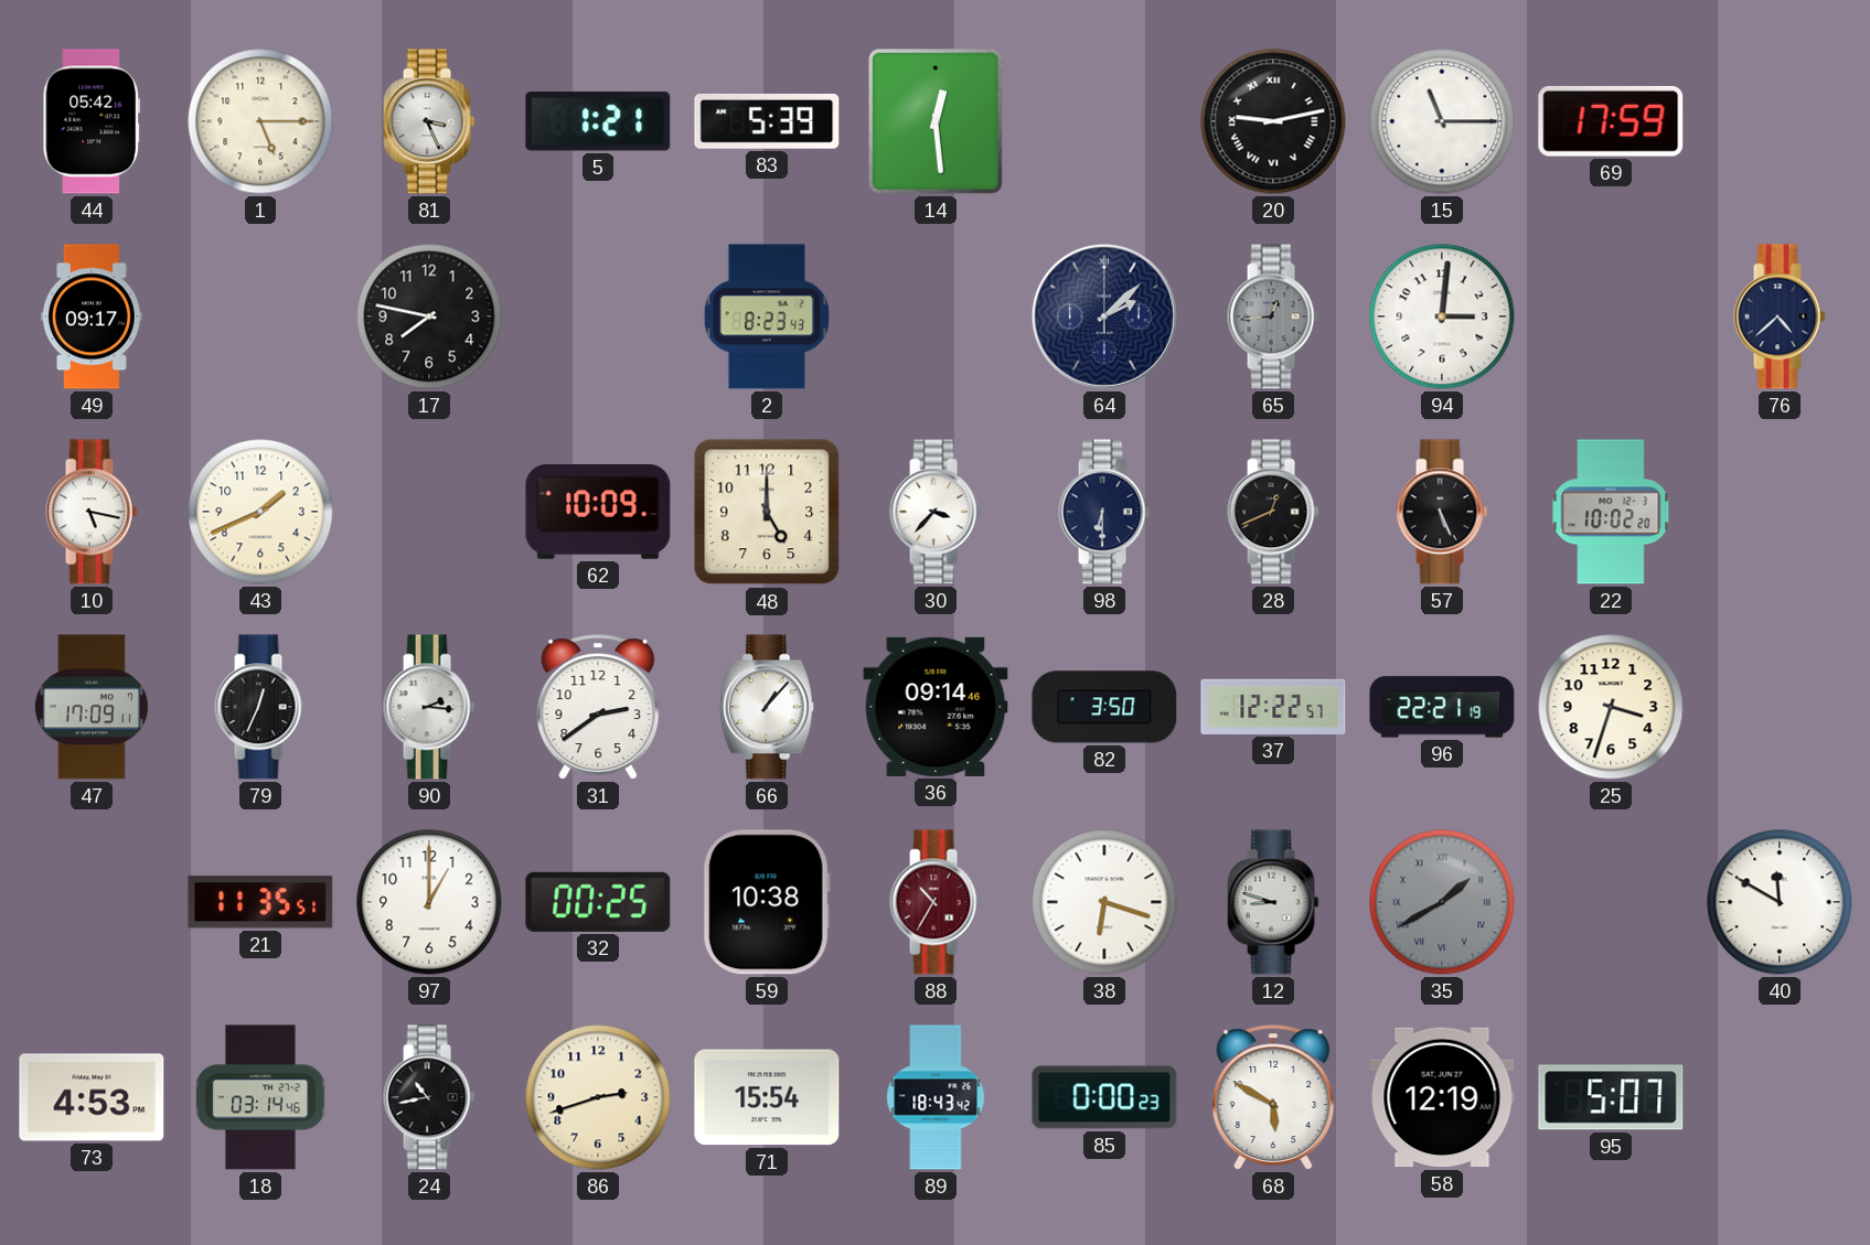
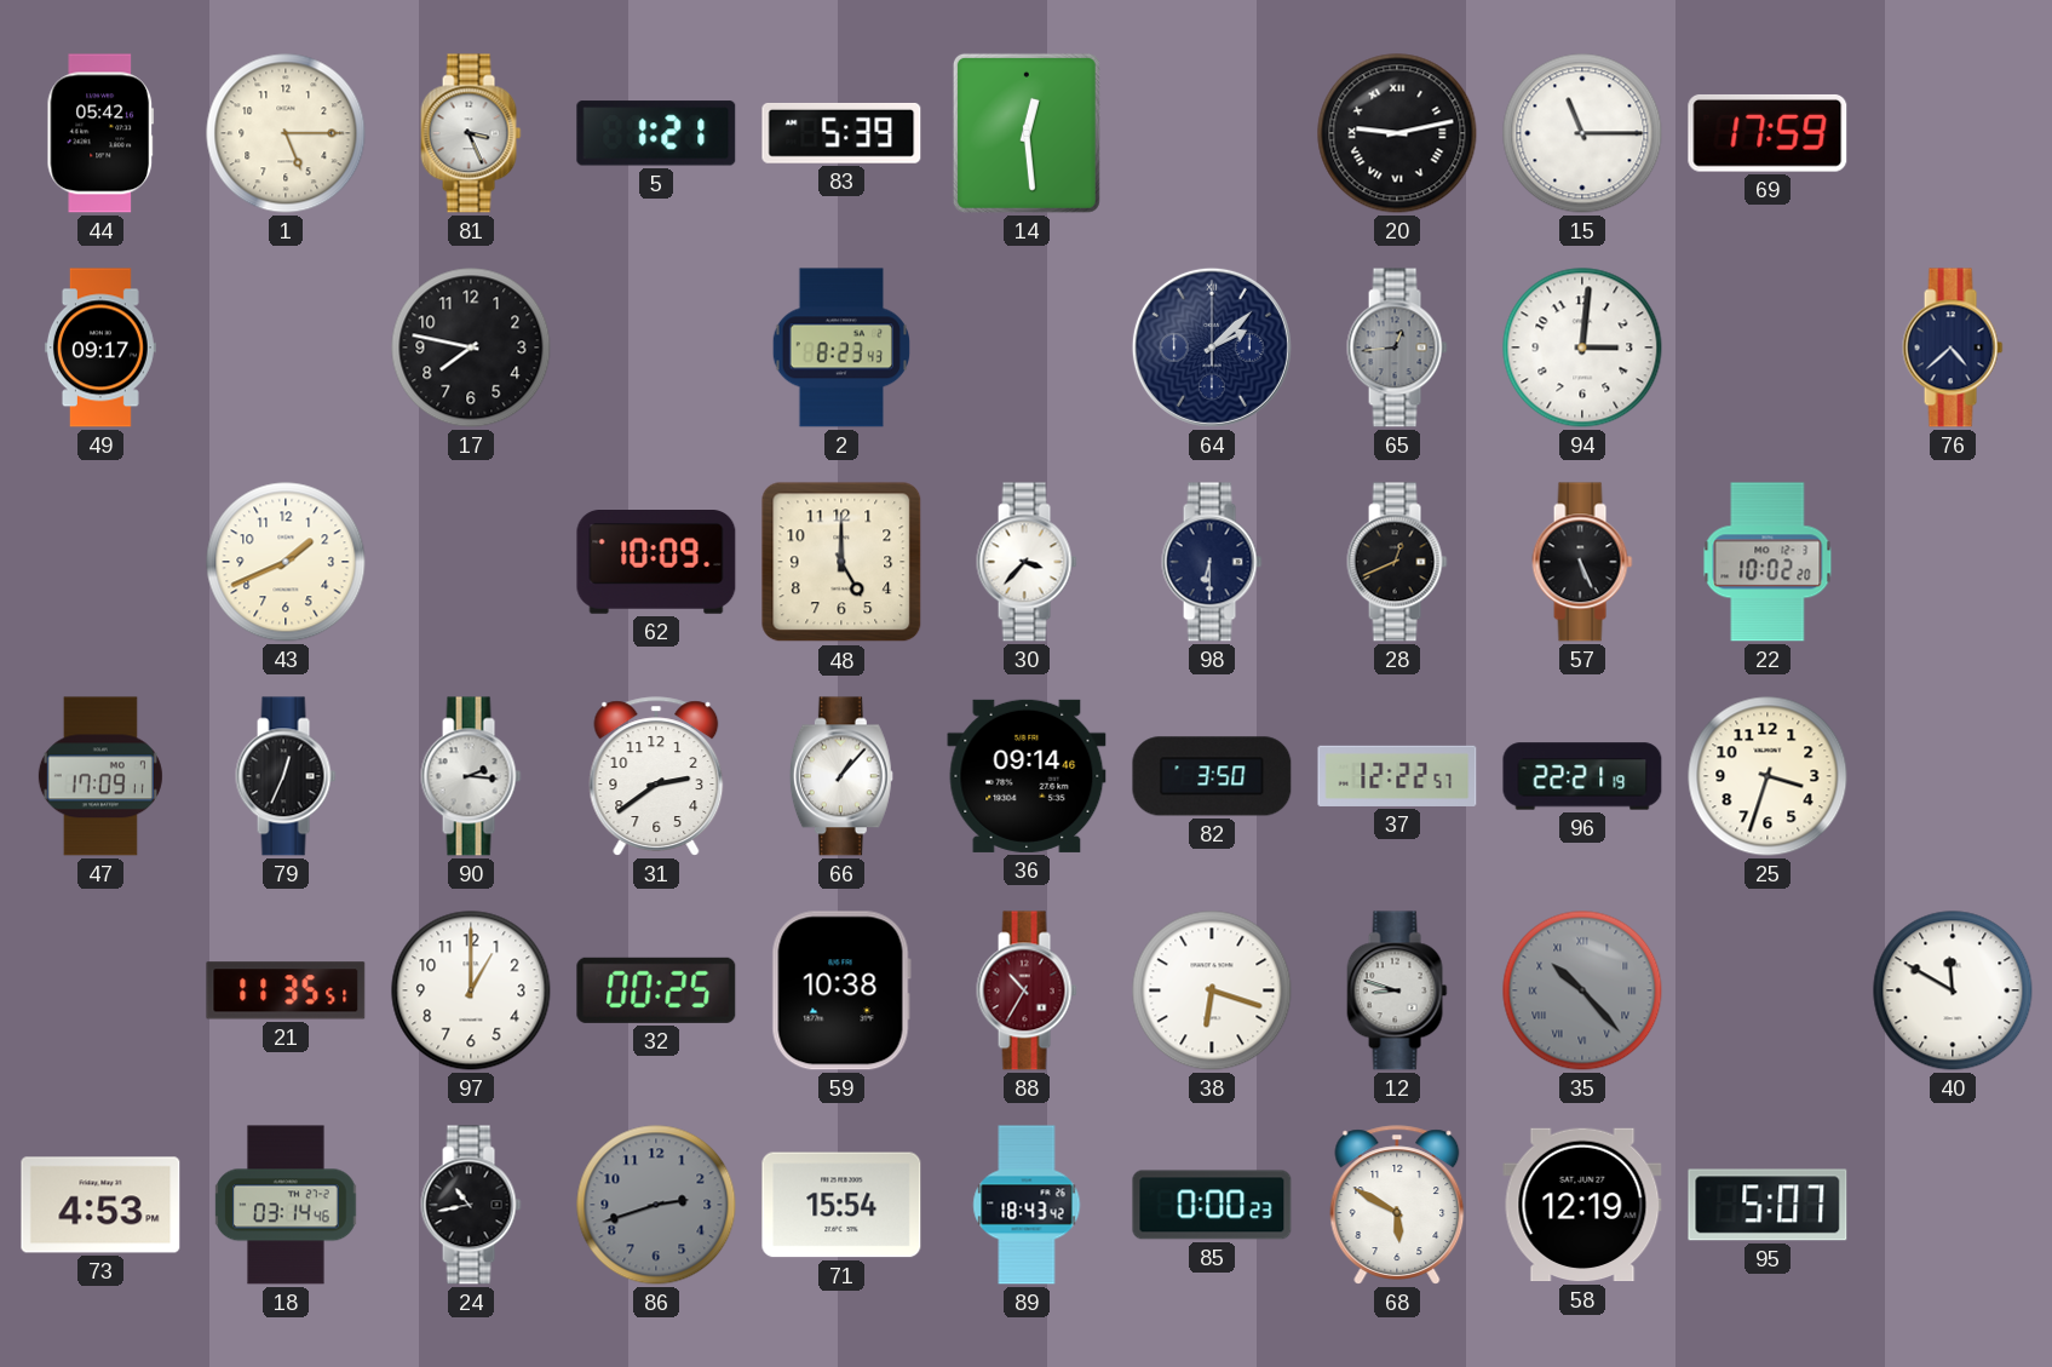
10: 5:17 -> none
35: 1:40 -> 10:23
86 dial: cream -> grey
